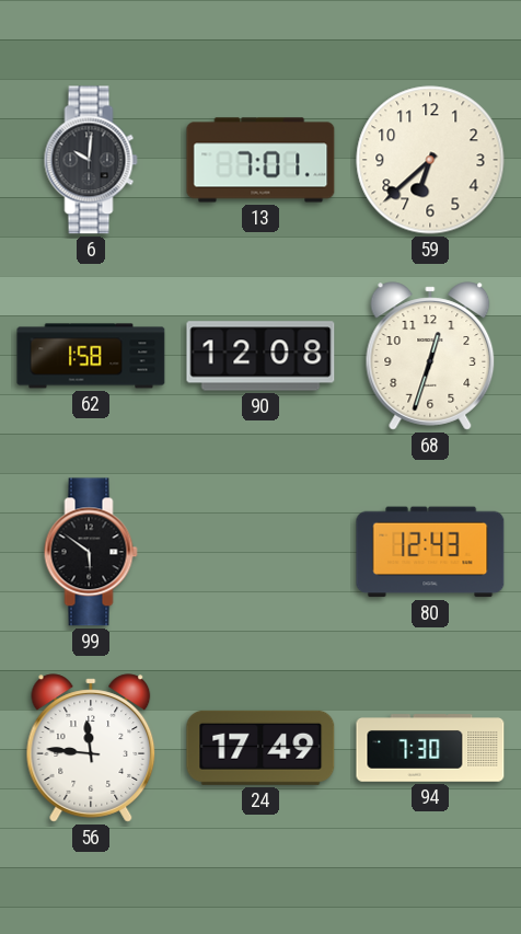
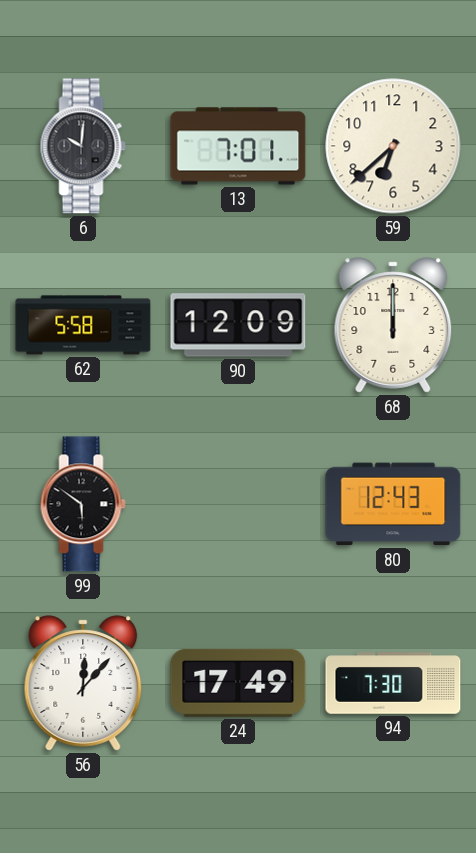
62: 1:58 -> 5:58
90: 12:08 -> 12:09
68: 12:33 -> 12:00
56: 11:46 -> 12:07
